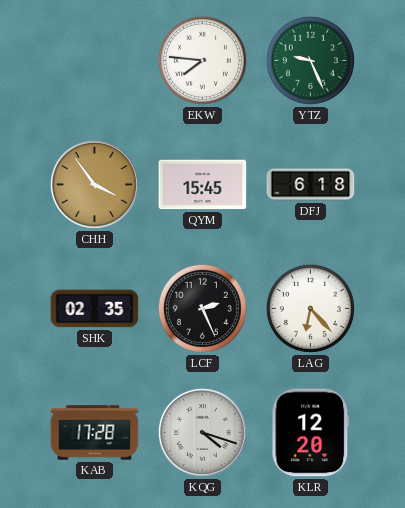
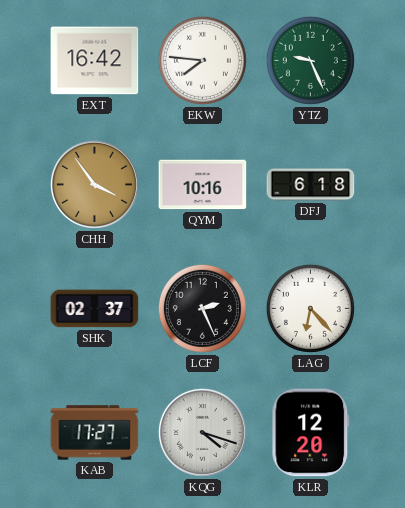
EXT: none -> 16:42
QYM: 15:45 -> 10:16
SHK: 02:35 -> 02:37
KAB: 17:28 -> 17:27
